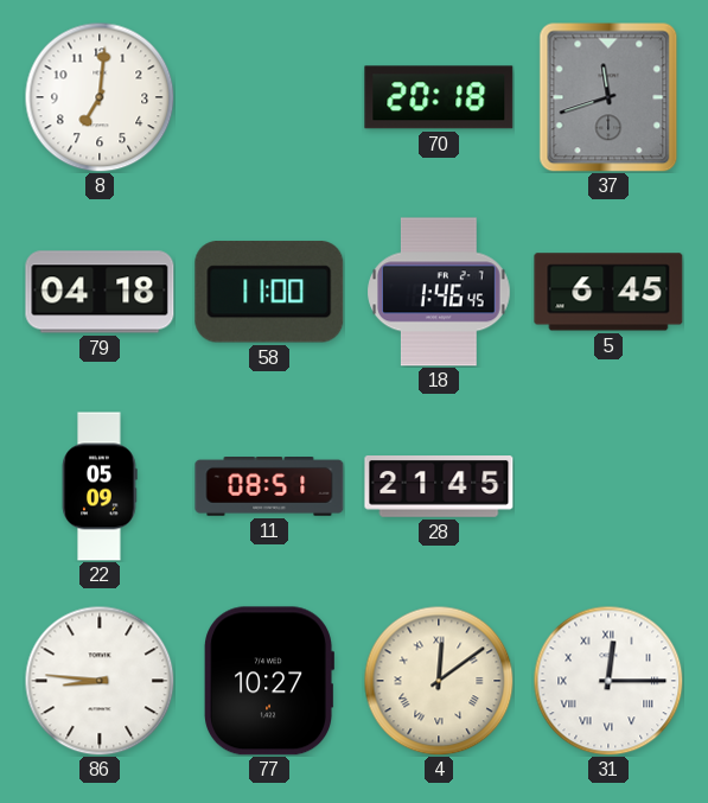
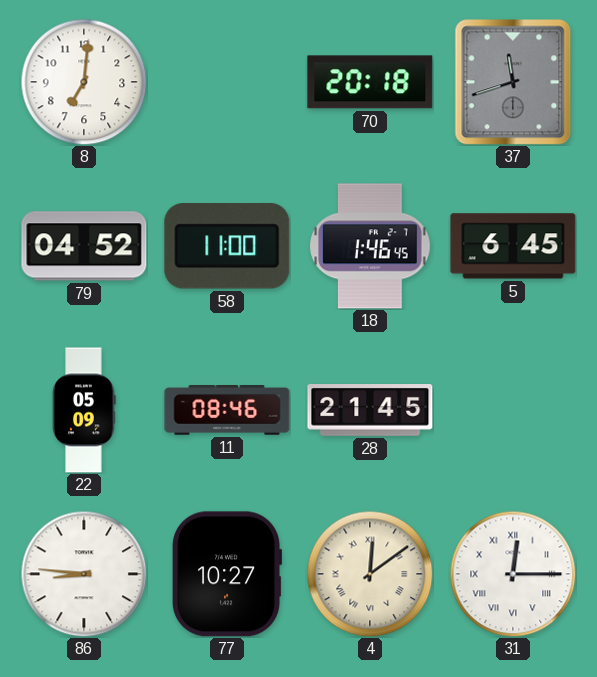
79: 04:18 -> 04:52
11: 08:51 -> 08:46
